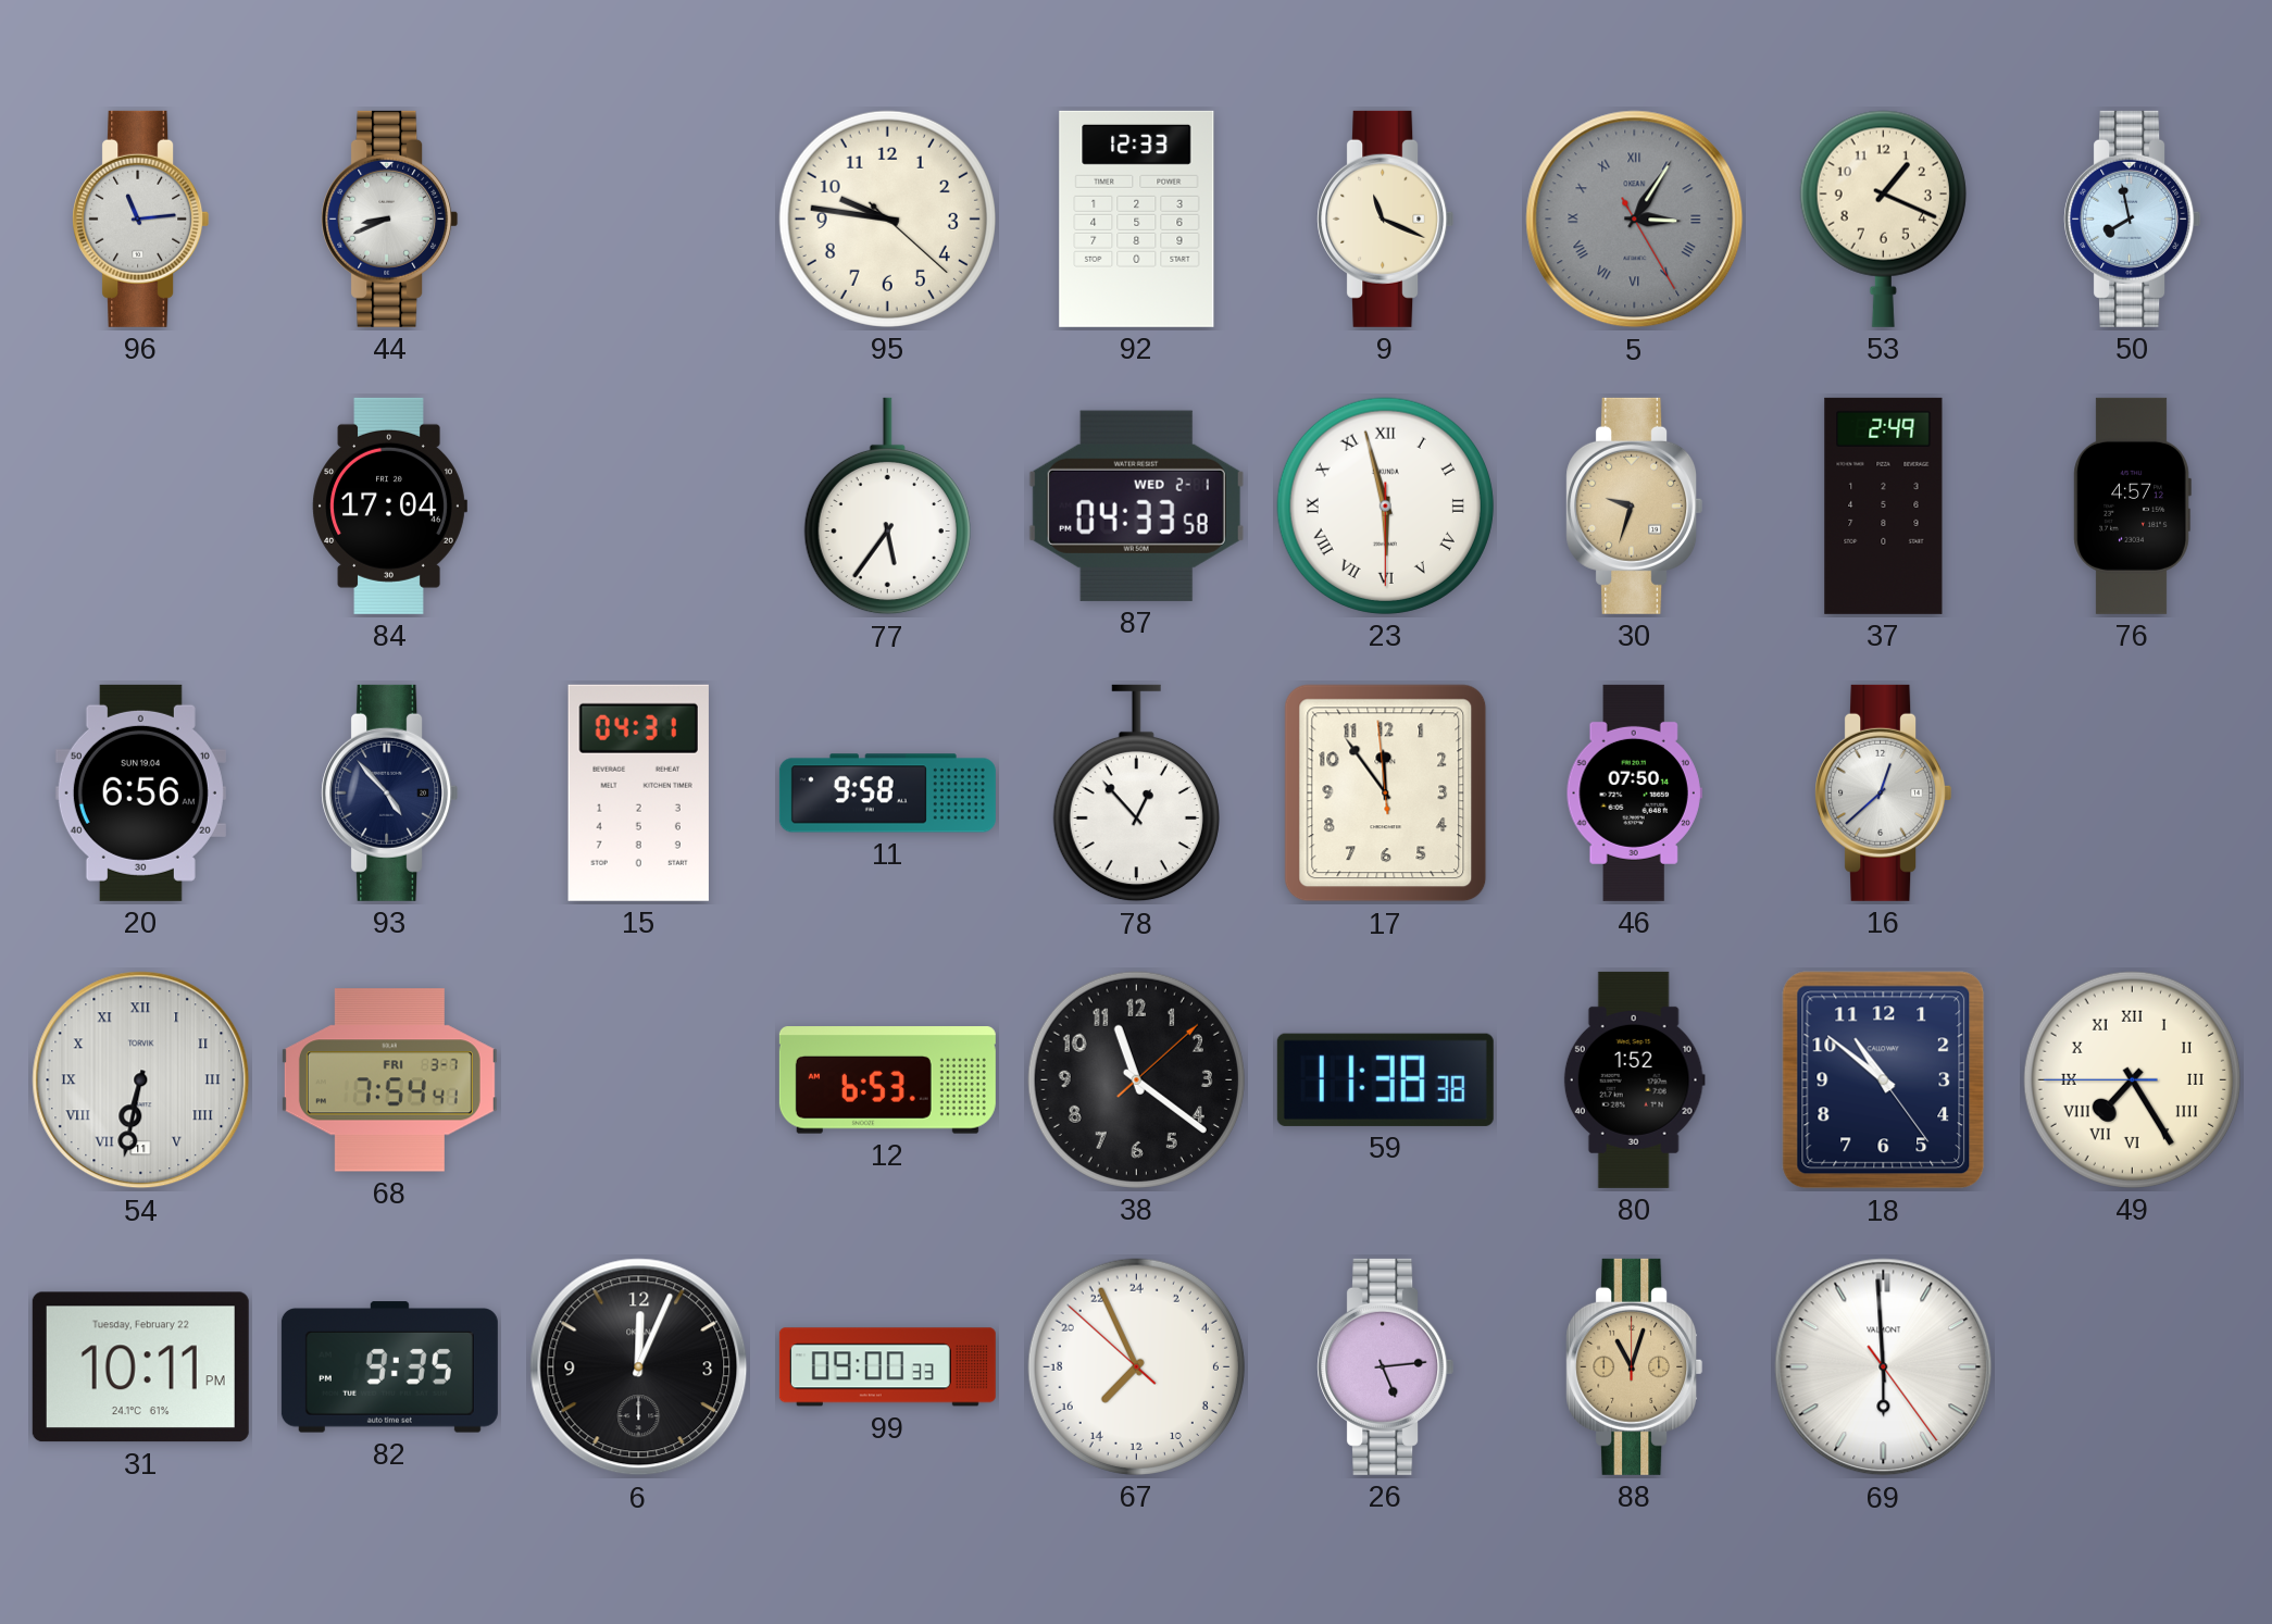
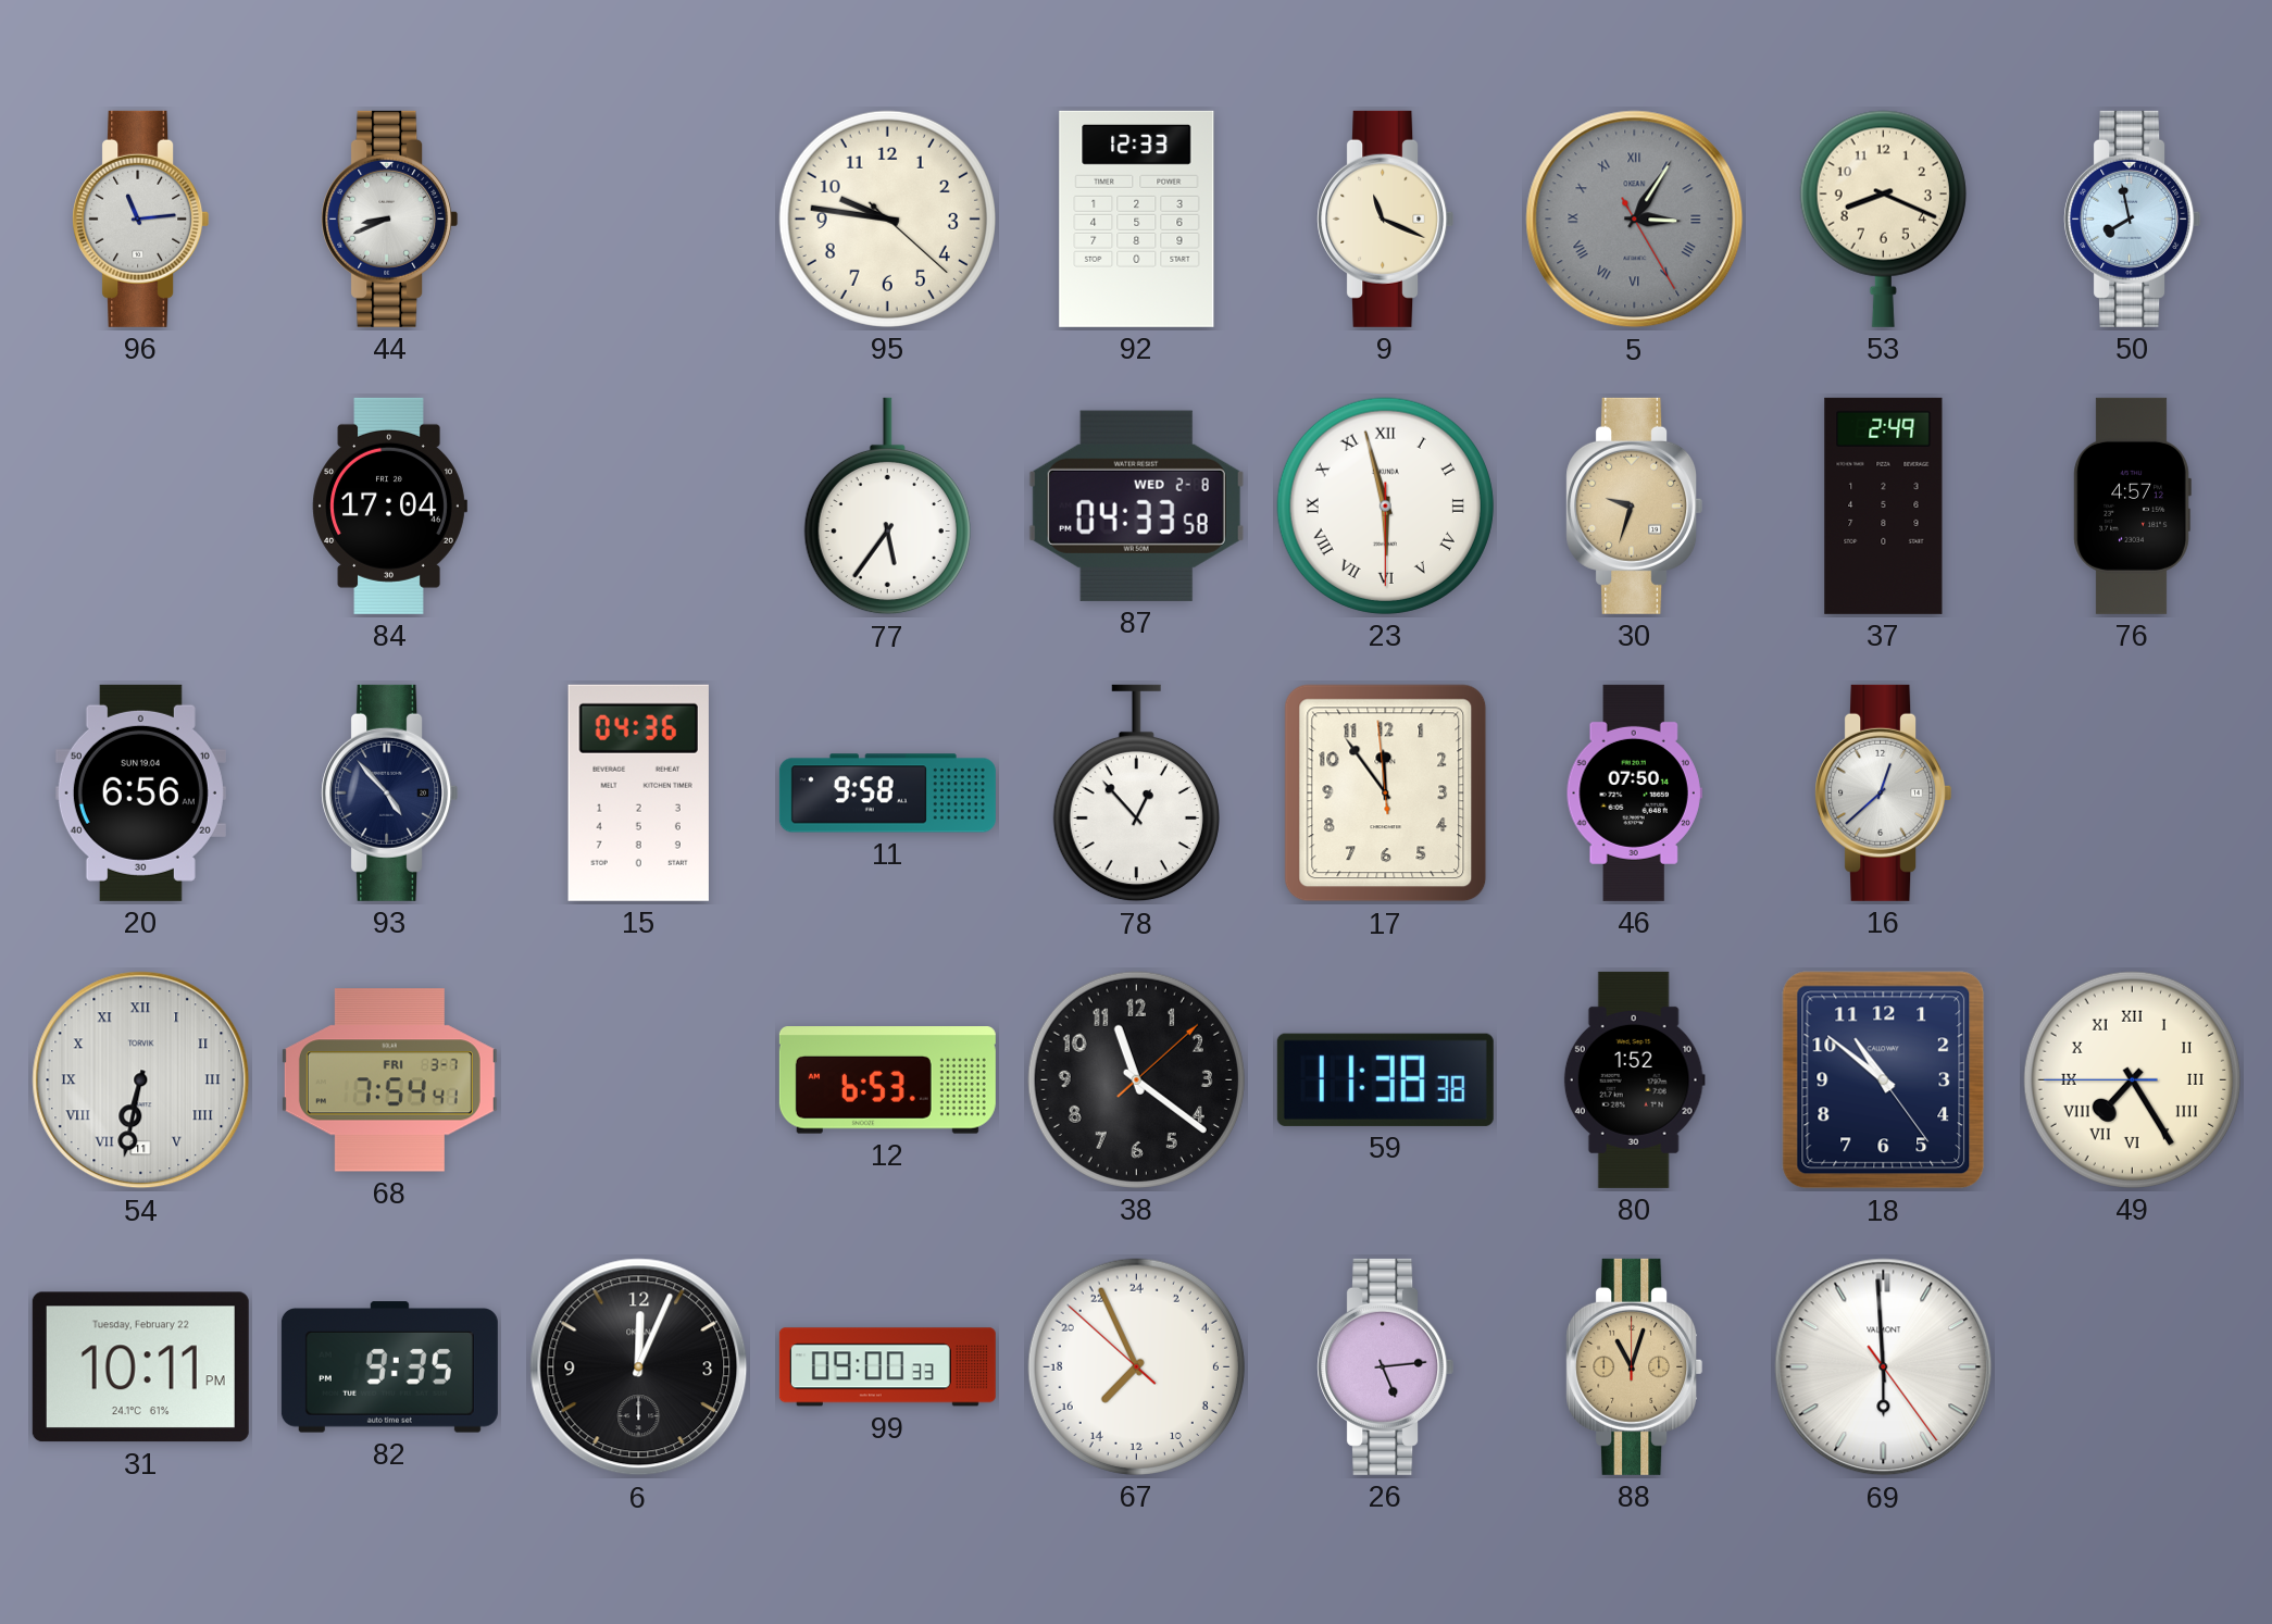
53: 1:19 -> 8:19
87 date: WED 2-1 -> WED 2-8
15: 04:31 -> 04:36
